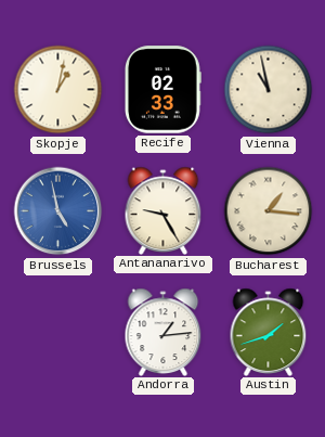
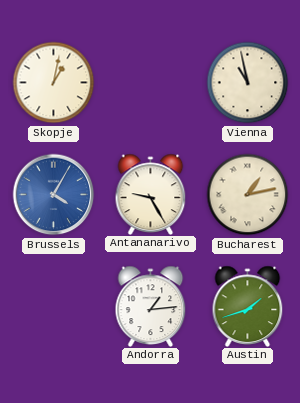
Recife: 02:33 -> none
Brussels: 4:58 -> 4:05
Bucharest: 1:16 -> 1:13
